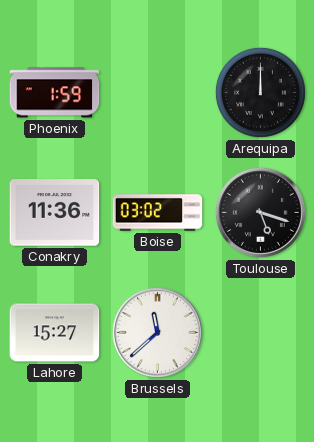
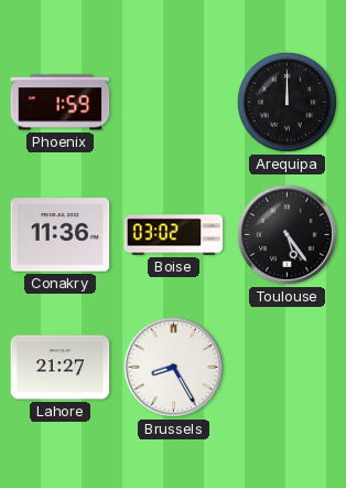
Toulouse: 5:18 -> 5:24
Lahore: 15:27 -> 21:27
Brussels: 11:38 -> 8:25
